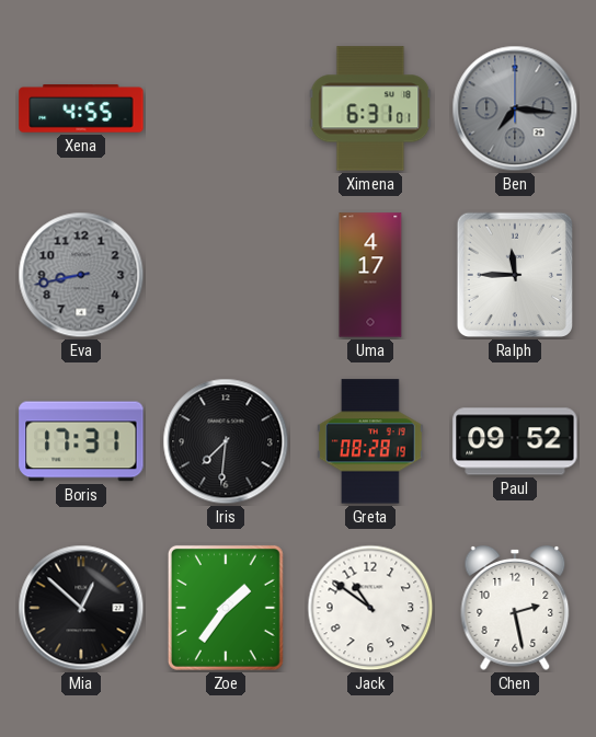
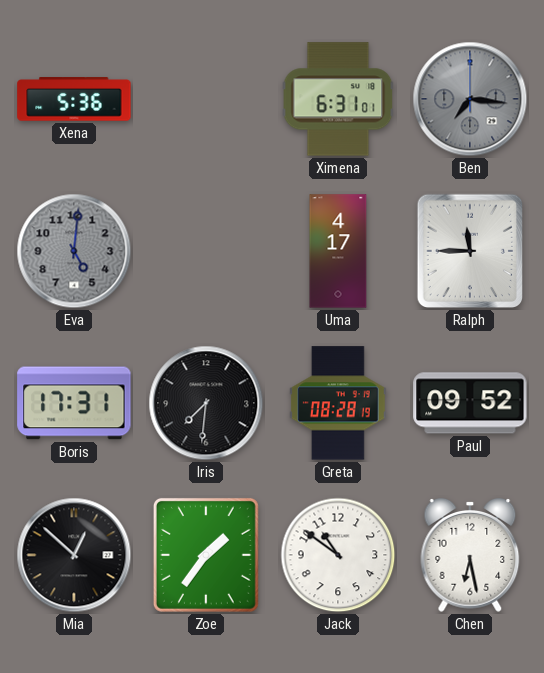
Xena: 4:55 -> 5:36
Eva: 8:43 -> 5:01
Chen: 2:28 -> 6:28
